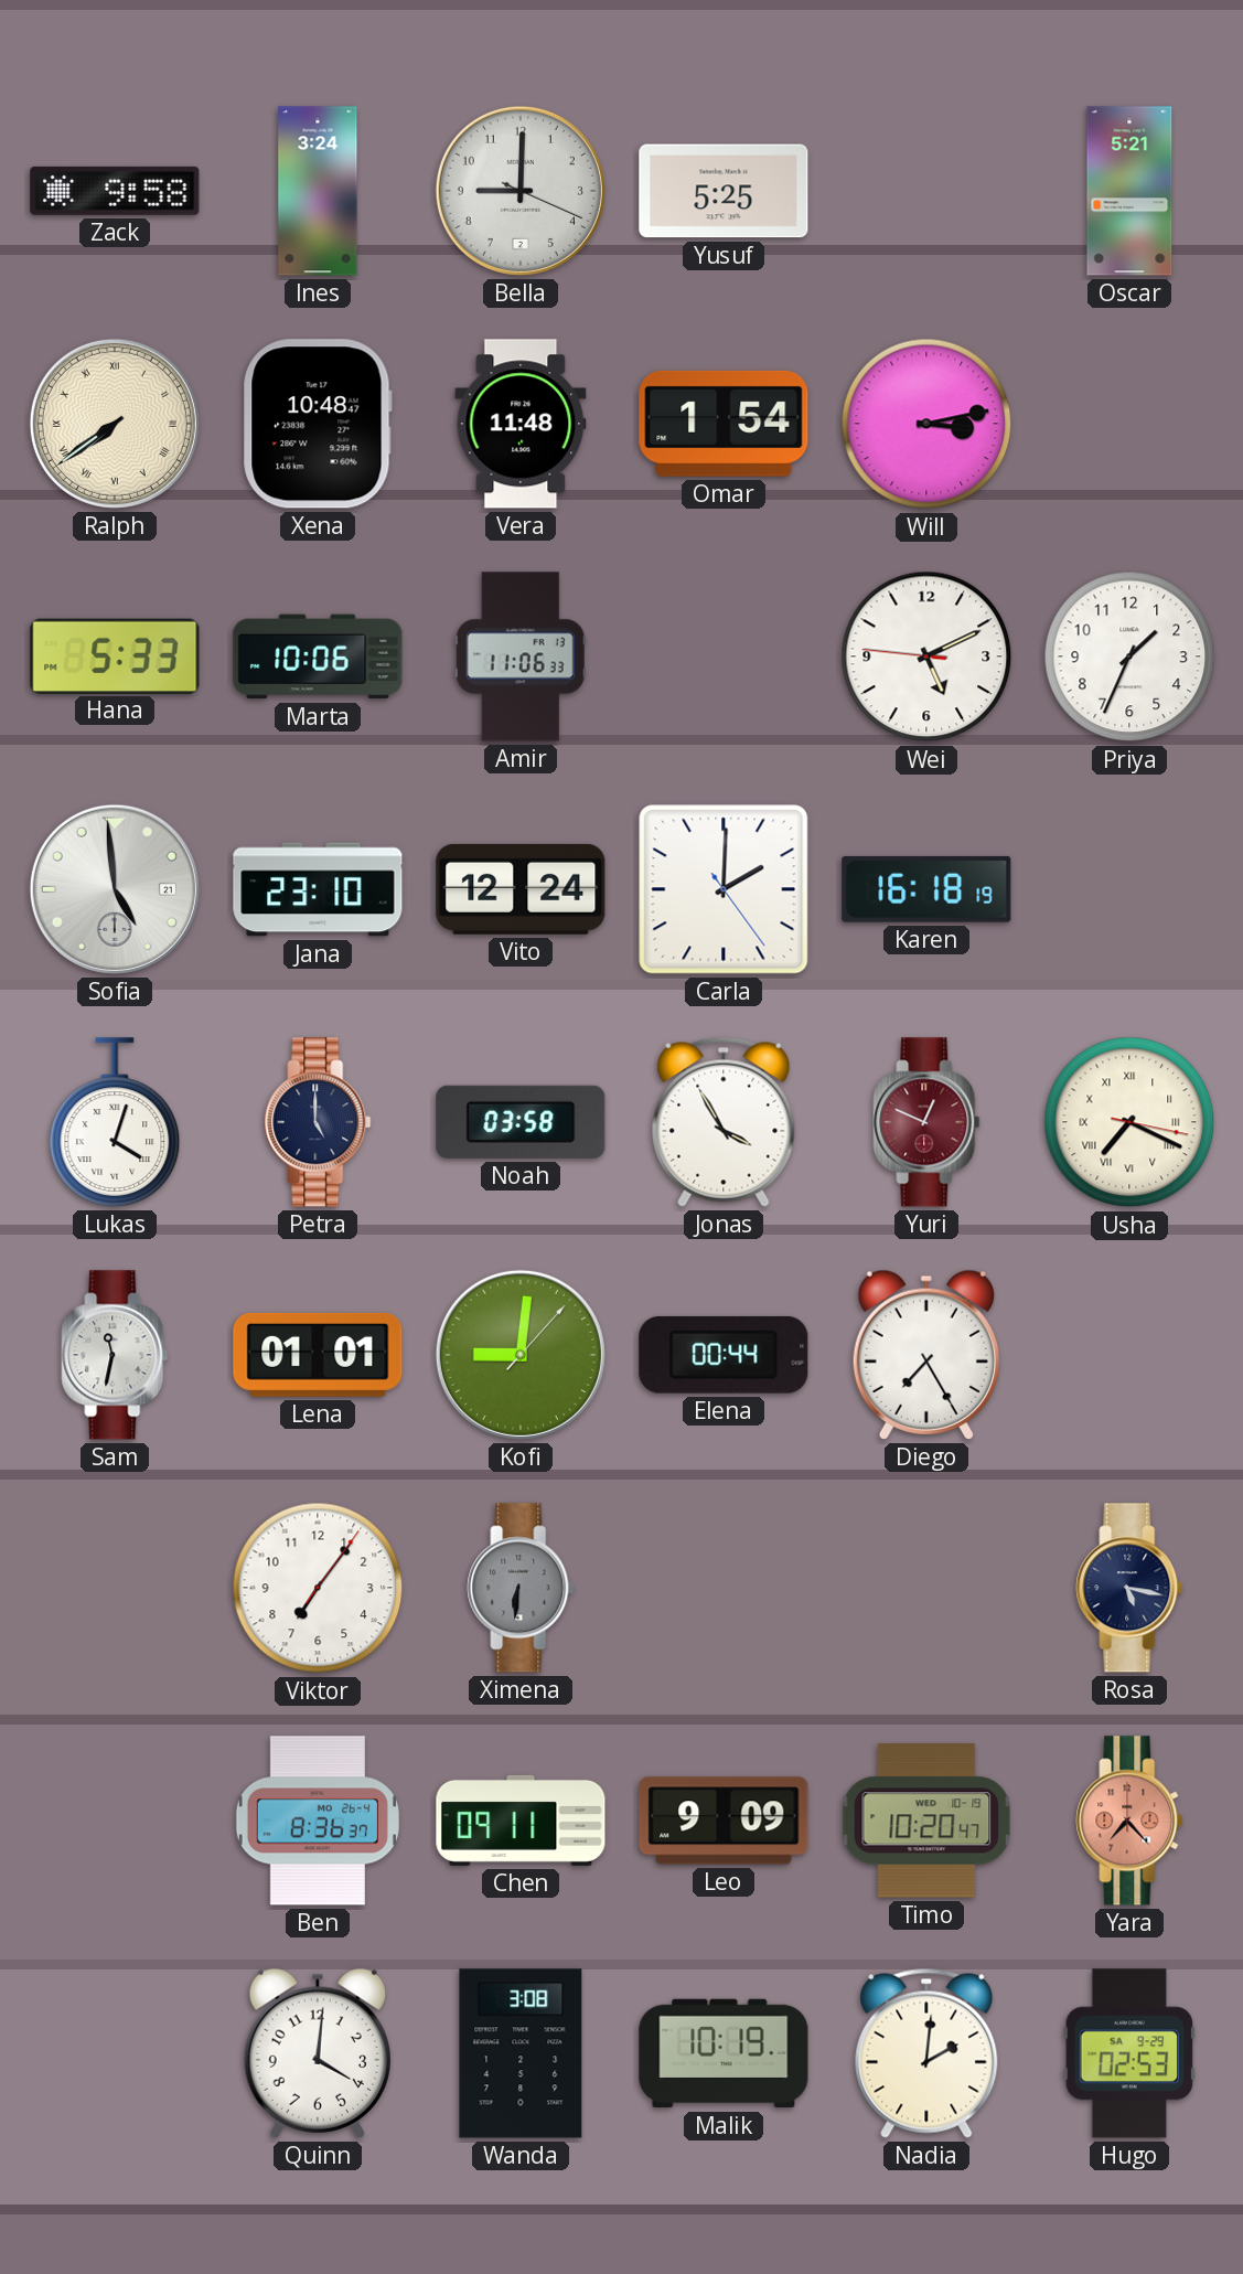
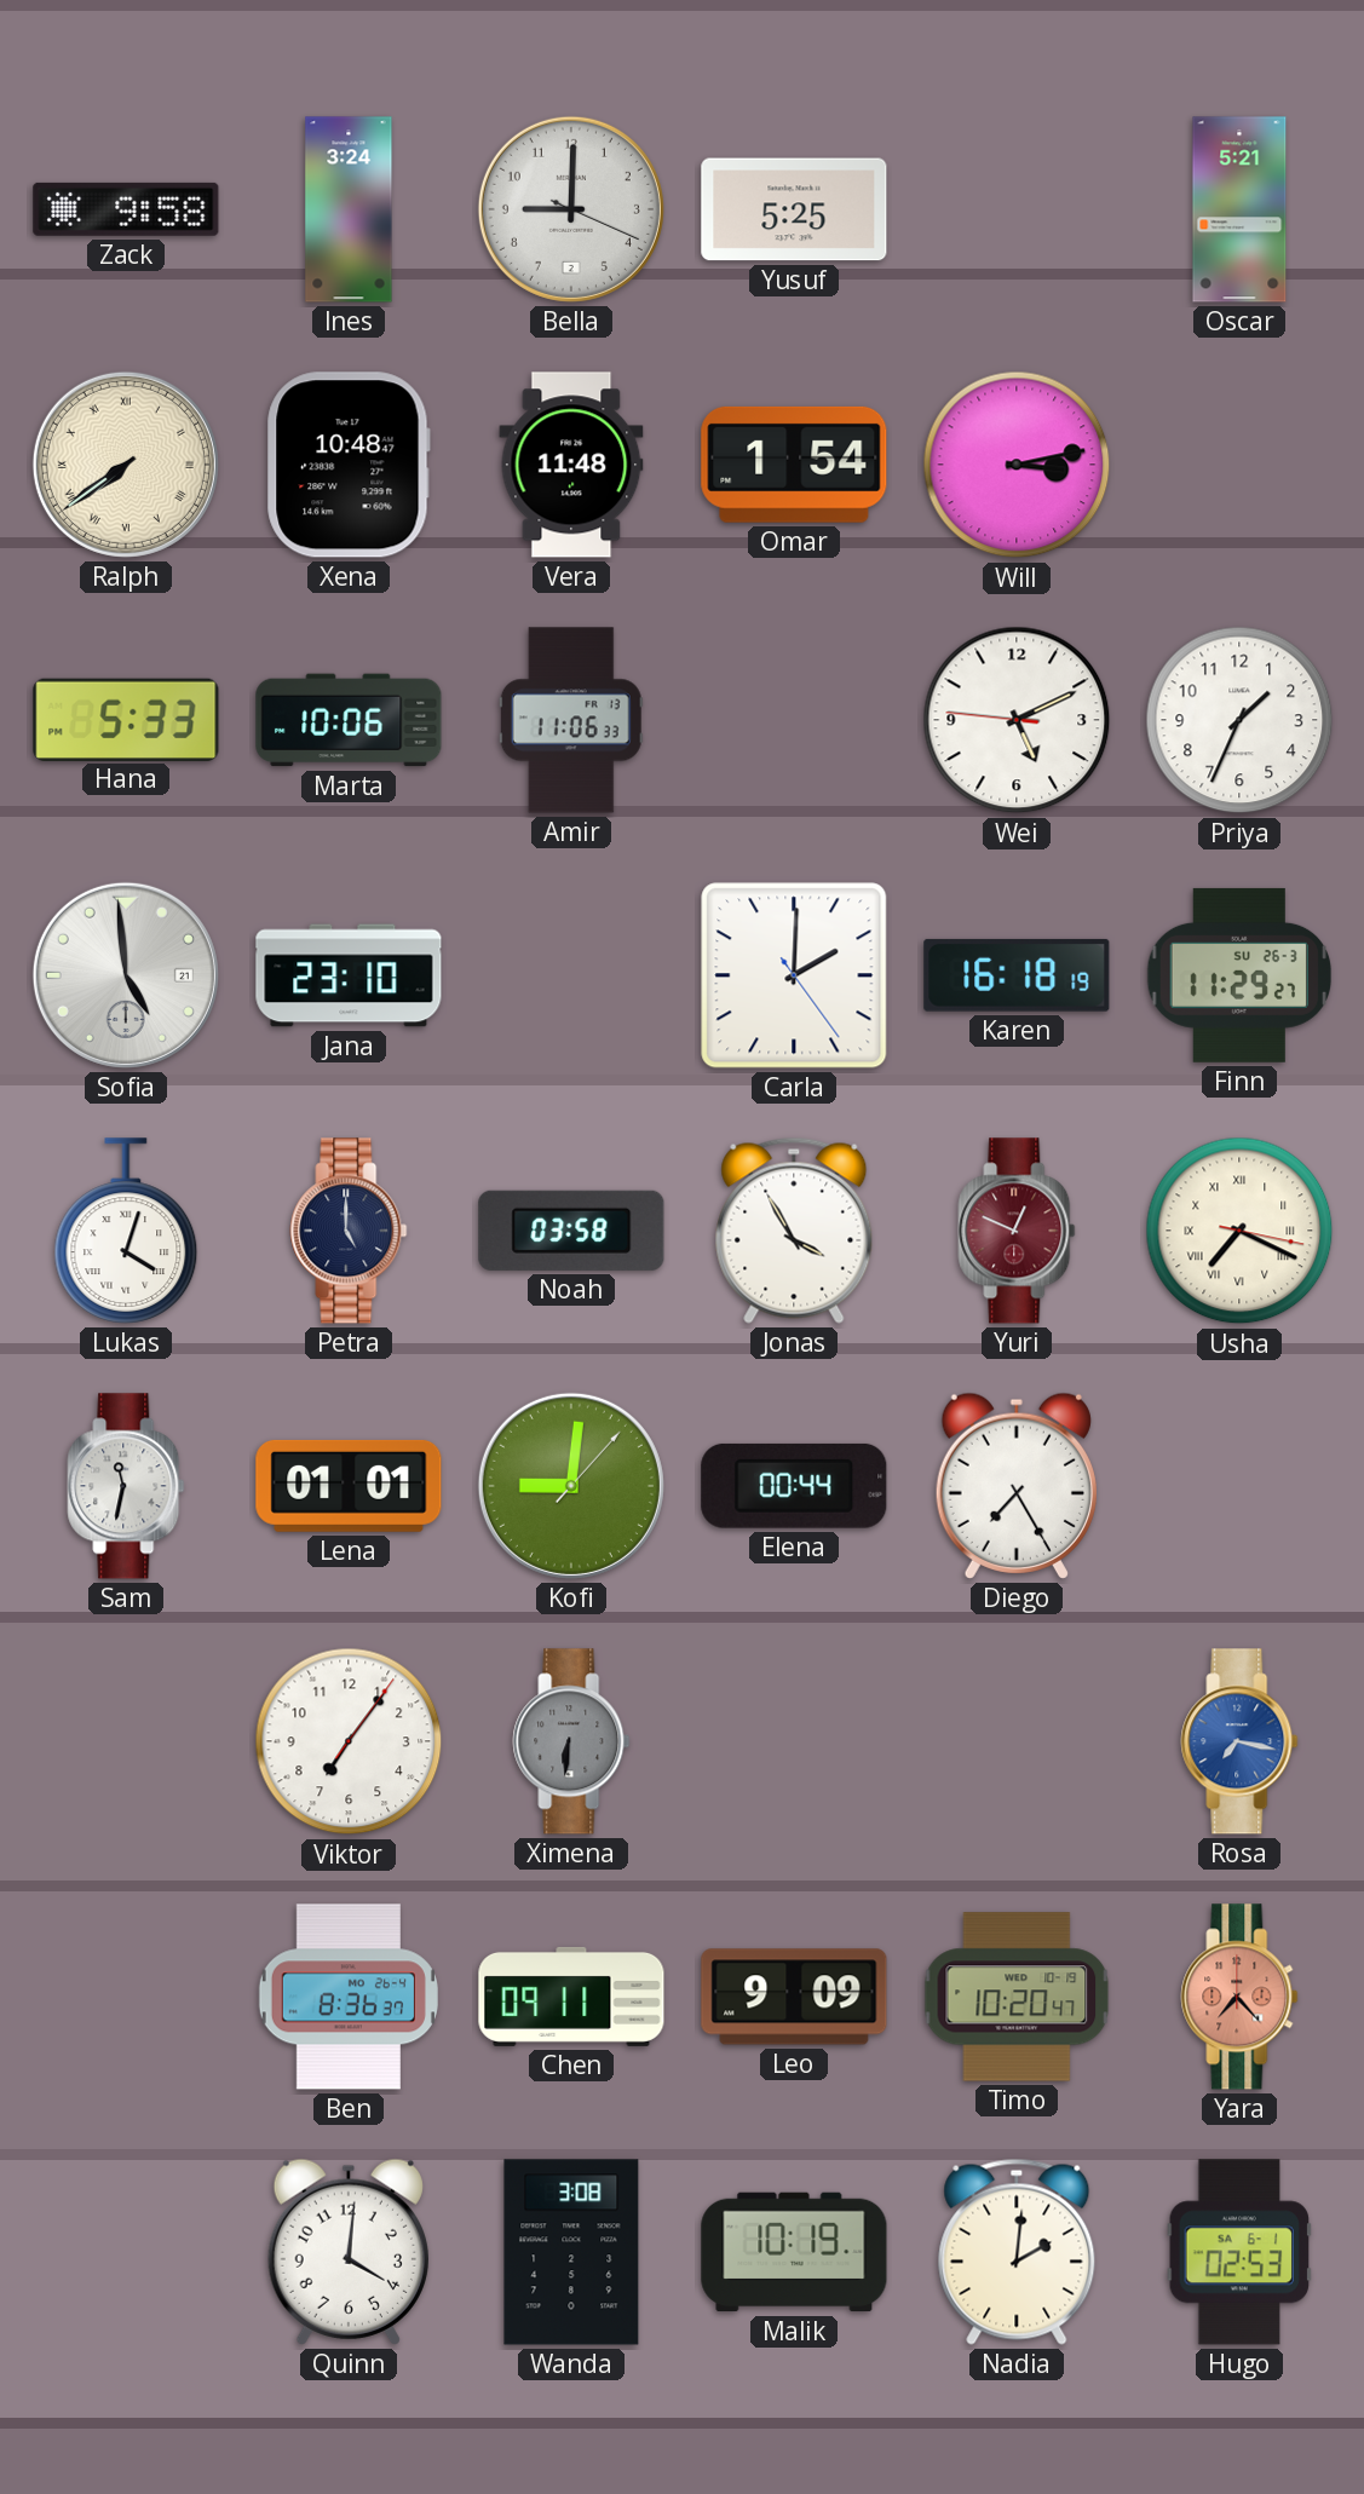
Vito: 12:24 -> none
Finn: none -> 11:29
Rosa: 5:17 -> 7:17
Rosa dial: navy -> blue
Hugo date: SA 9-29 -> SA 6-1
